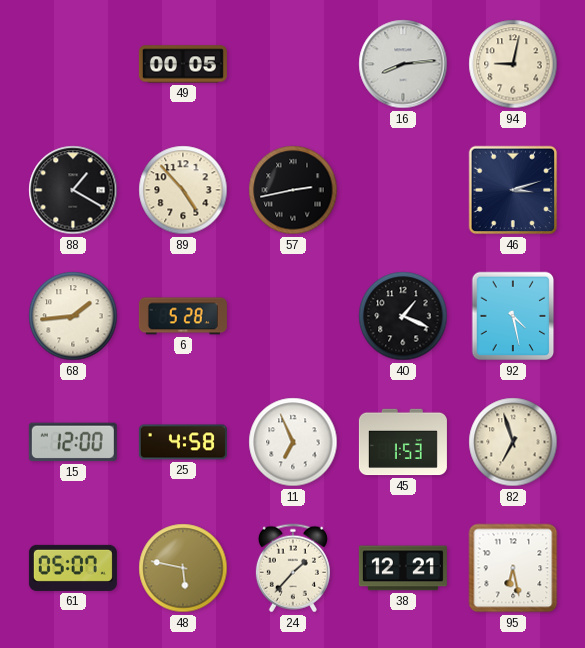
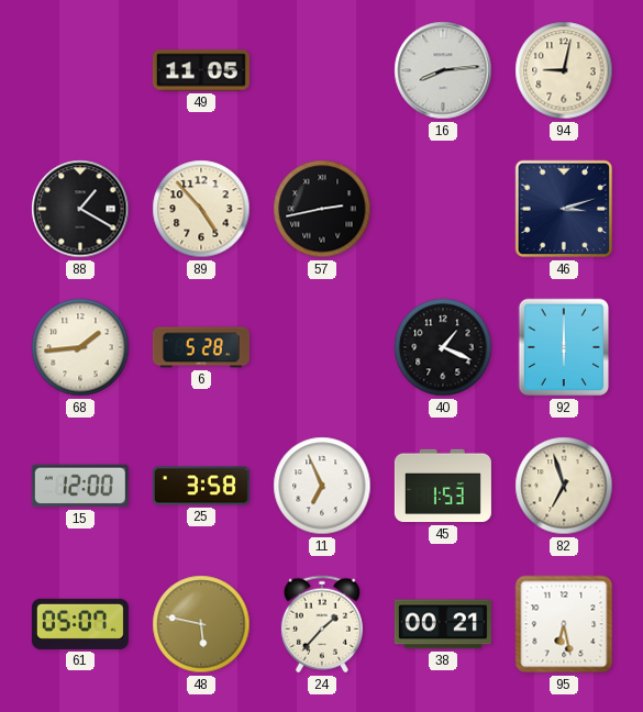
49: 00:05 -> 11:05
92: 4:28 -> 6:00
25: 4:58 -> 3:58
38: 12:21 -> 00:21
